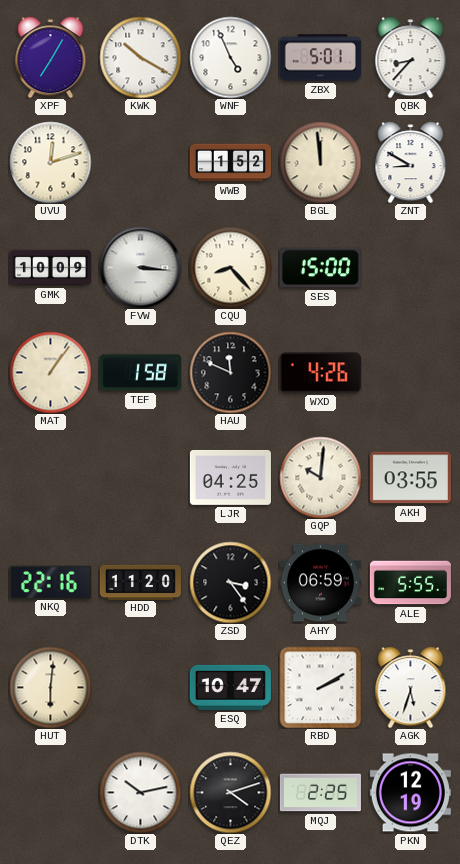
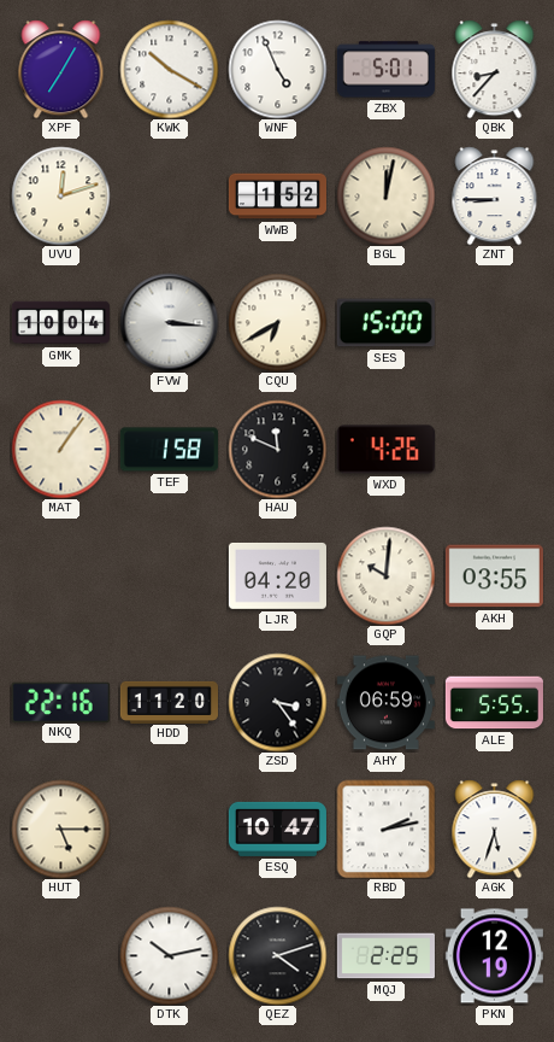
BGL: 11:59 -> 12:02
ZNT: 8:50 -> 8:45
GMK: 10:09 -> 10:04
CQU: 8:23 -> 6:40
LJR: 04:25 -> 04:20
HUT: 6:01 -> 5:15
RBD: 2:10 -> 2:13
